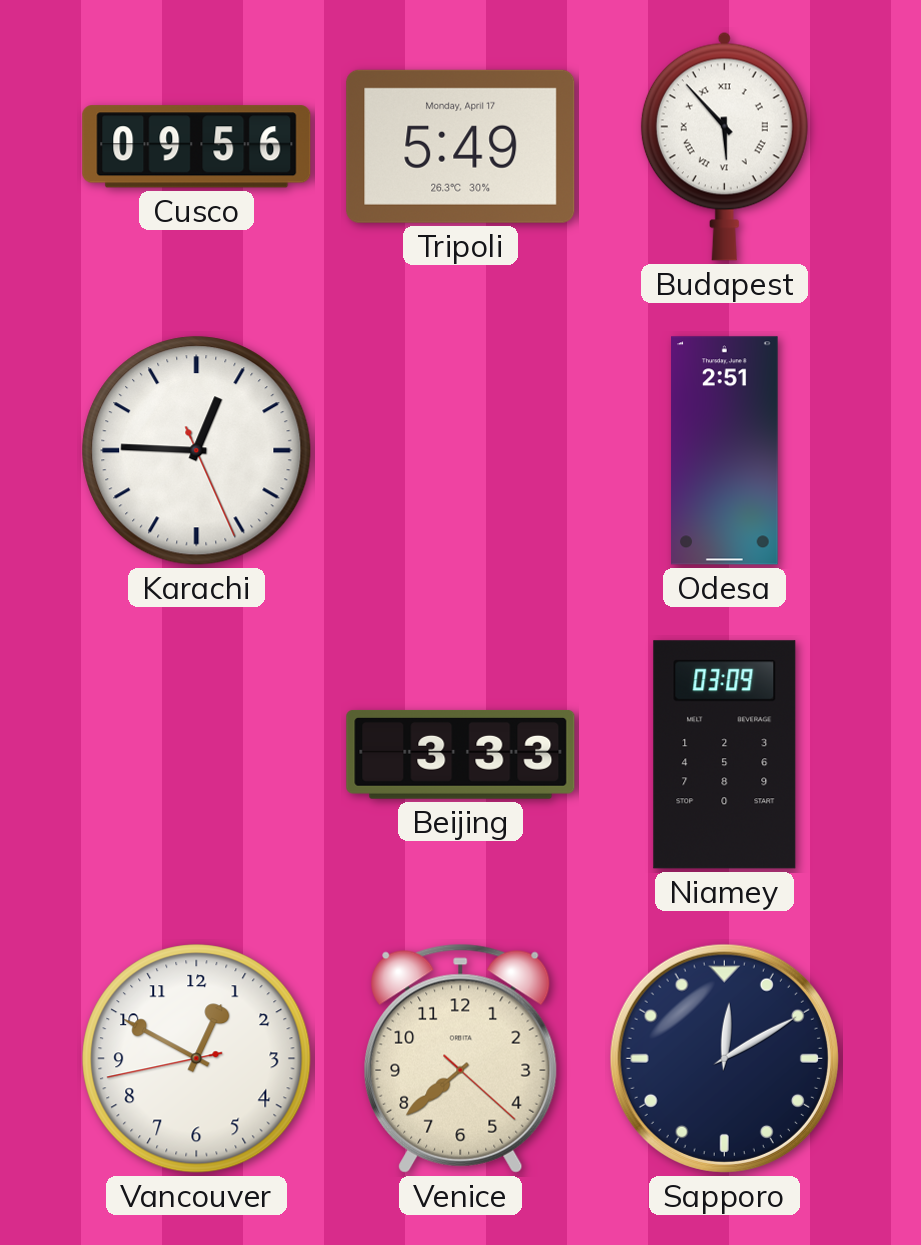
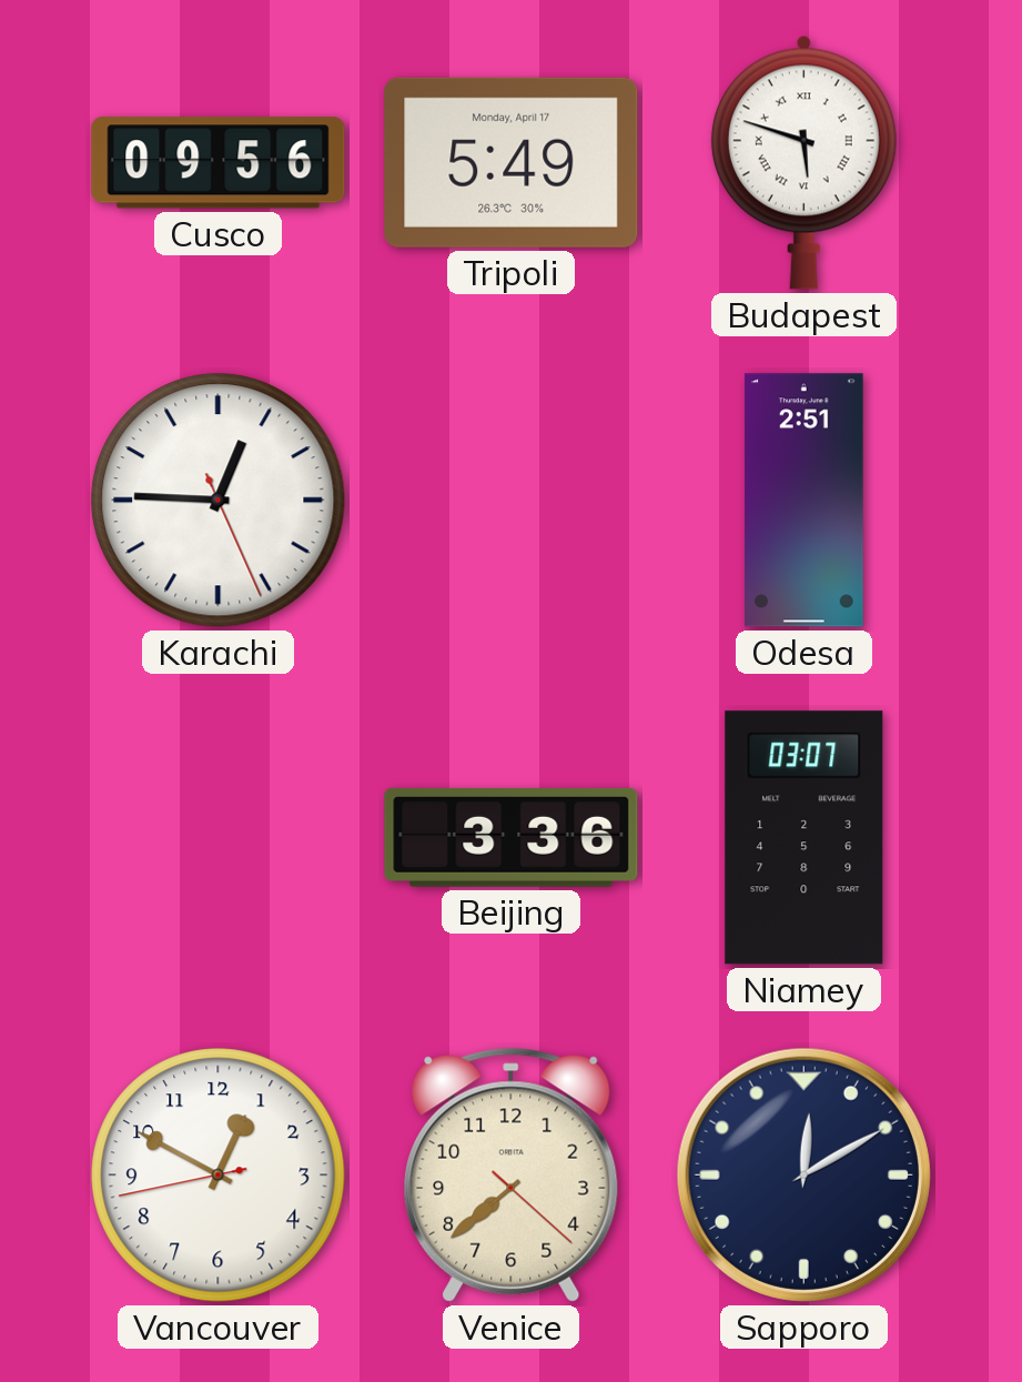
Budapest: 5:53 -> 5:48
Beijing: 3:33 -> 3:36
Niamey: 03:09 -> 03:07
